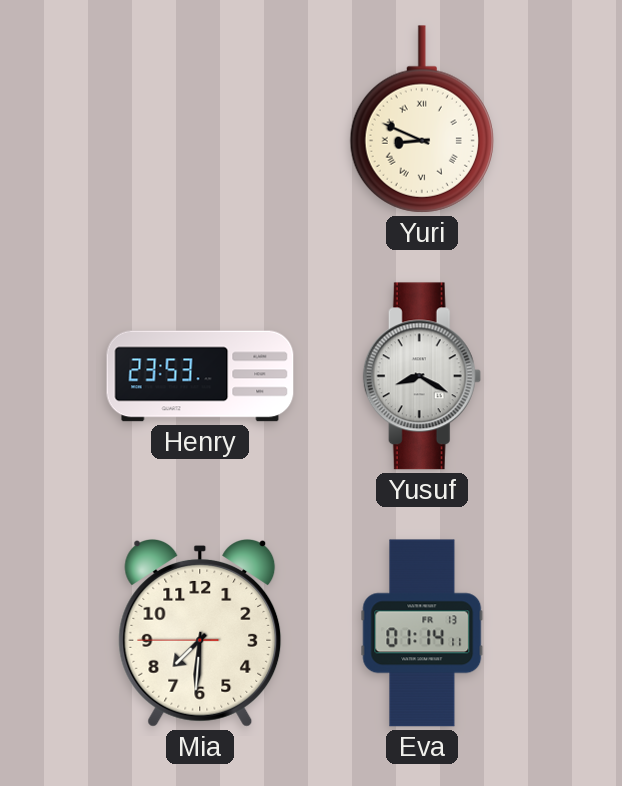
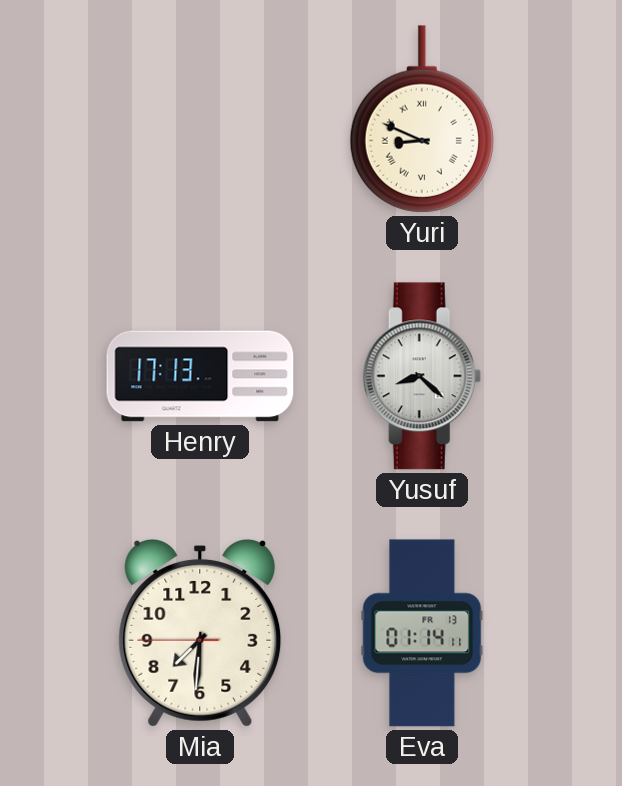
Henry: 23:53 -> 17:13
Yusuf: 8:20 -> 8:22
